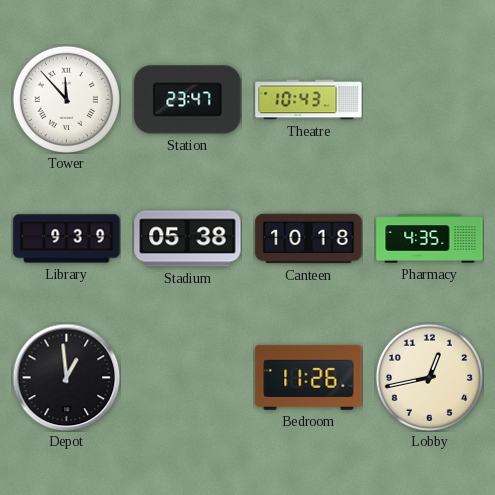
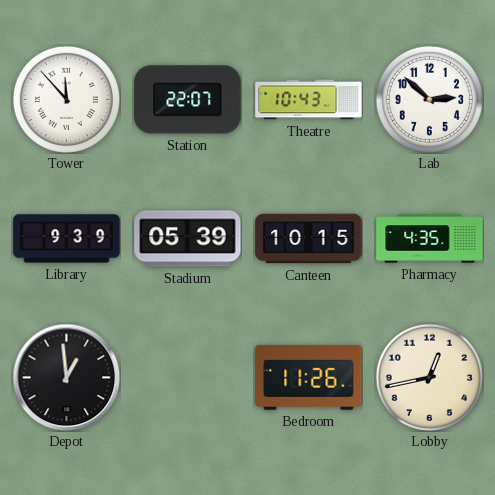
Station: 23:47 -> 22:07
Lab: none -> 2:52
Stadium: 05:38 -> 05:39
Canteen: 10:18 -> 10:15
